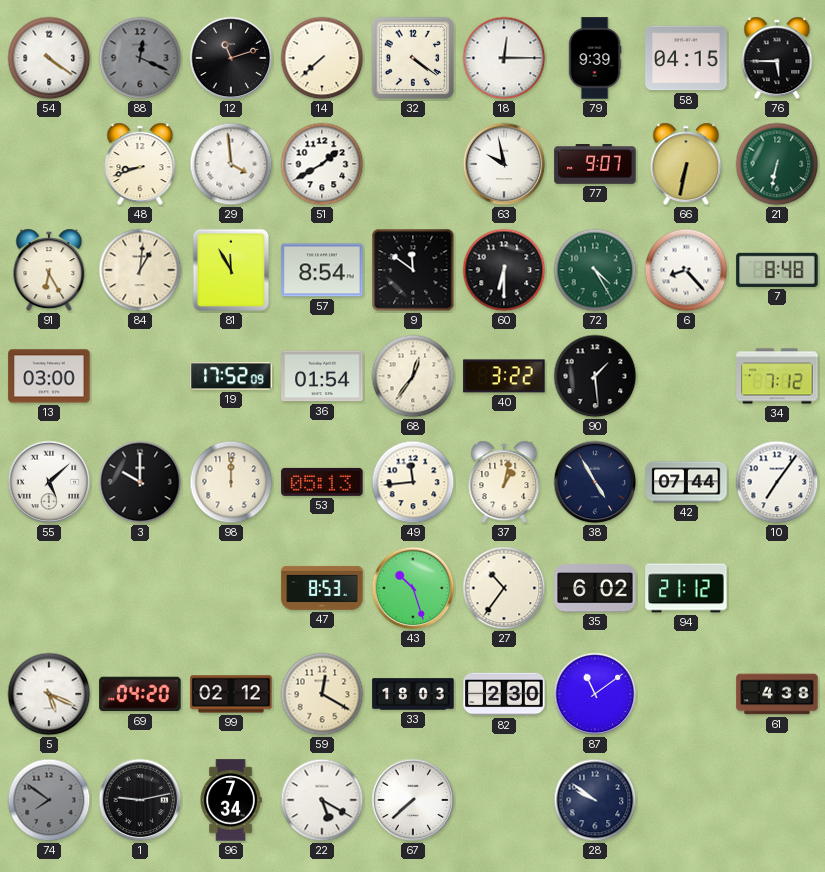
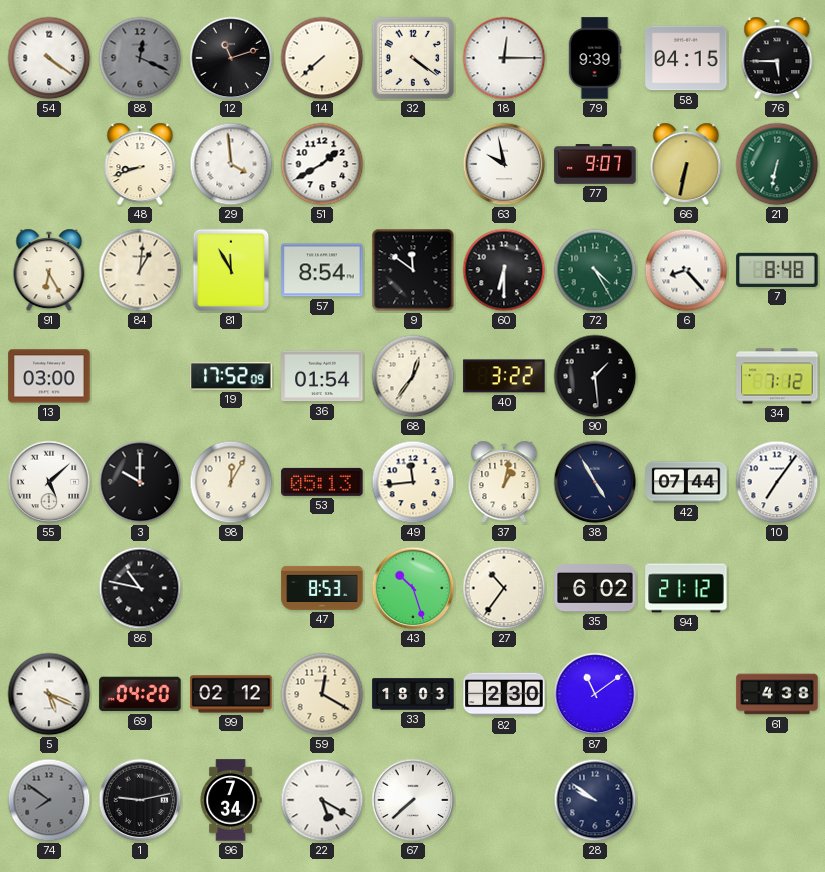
98: 12:00 -> 12:05
86: none -> 10:47
